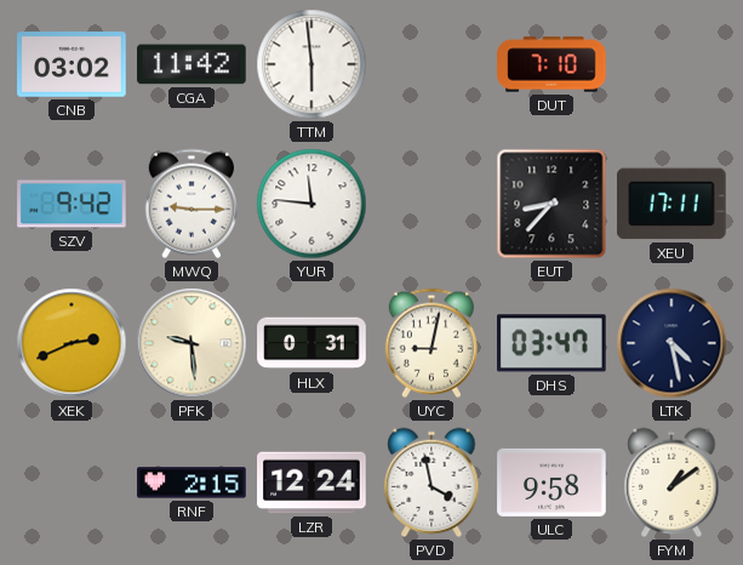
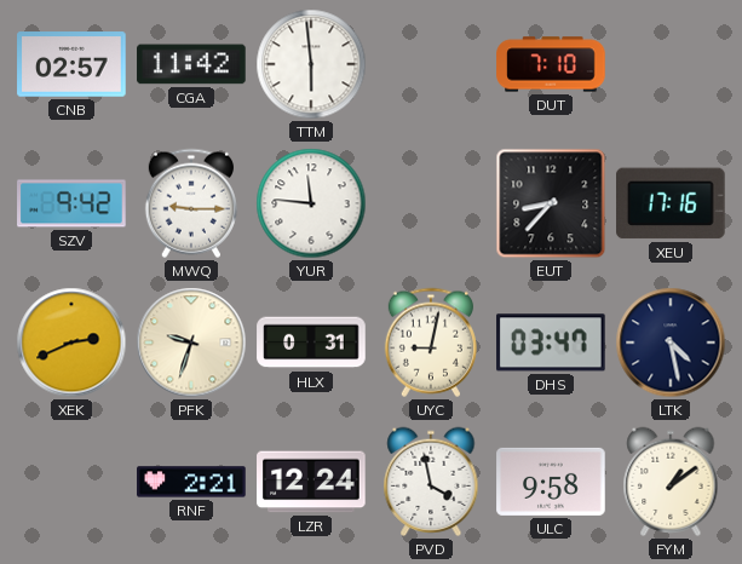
CNB: 03:02 -> 02:57
XEU: 17:11 -> 17:16
PFK: 9:29 -> 9:33
RNF: 2:15 -> 2:21
